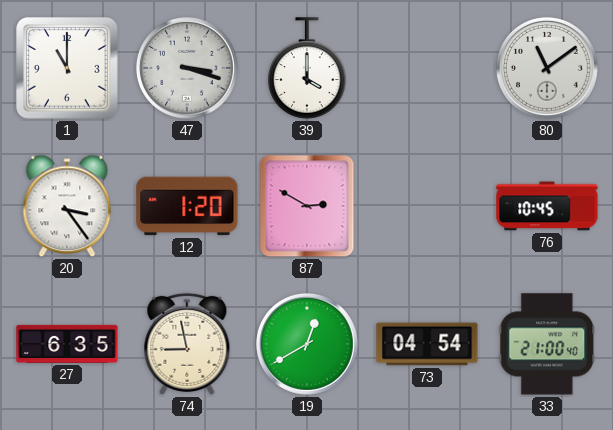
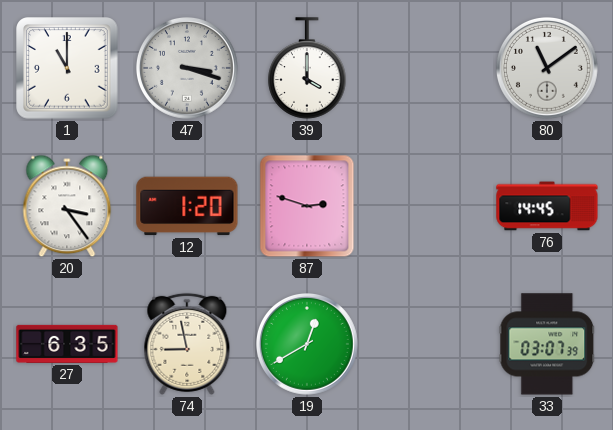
87: 2:50 -> 2:48
76: 10:45 -> 14:45
73: 04:54 -> none
33: 21:00 -> 03:07
